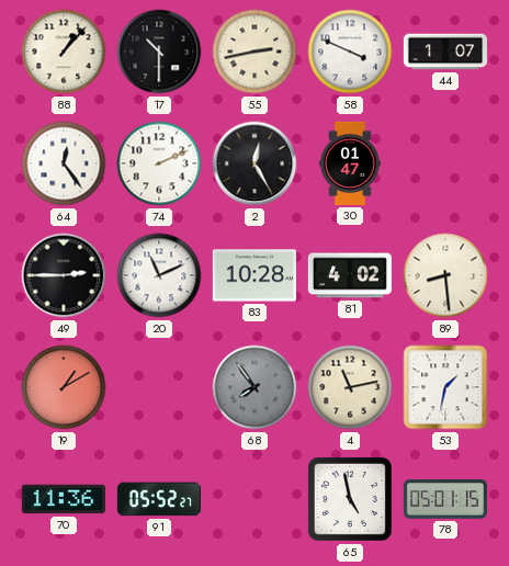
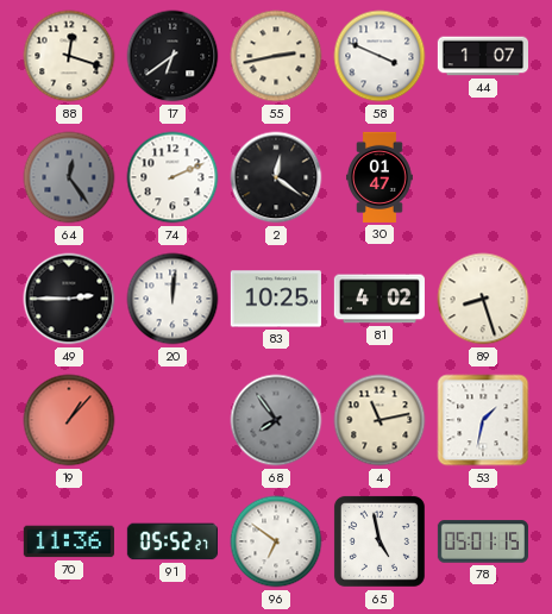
88: 1:07 -> 12:18
17: 10:30 -> 6:39
64 dial: white -> grey
2: 12:25 -> 12:21
20: 11:11 -> 12:01
83: 10:28 -> 10:25
89: 8:29 -> 8:27
19: 1:10 -> 1:07
96: none -> 6:51
